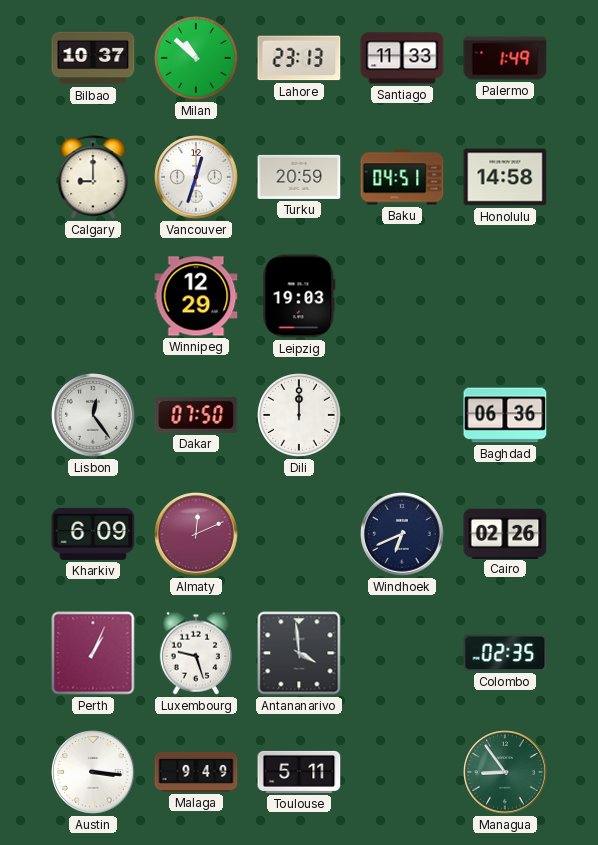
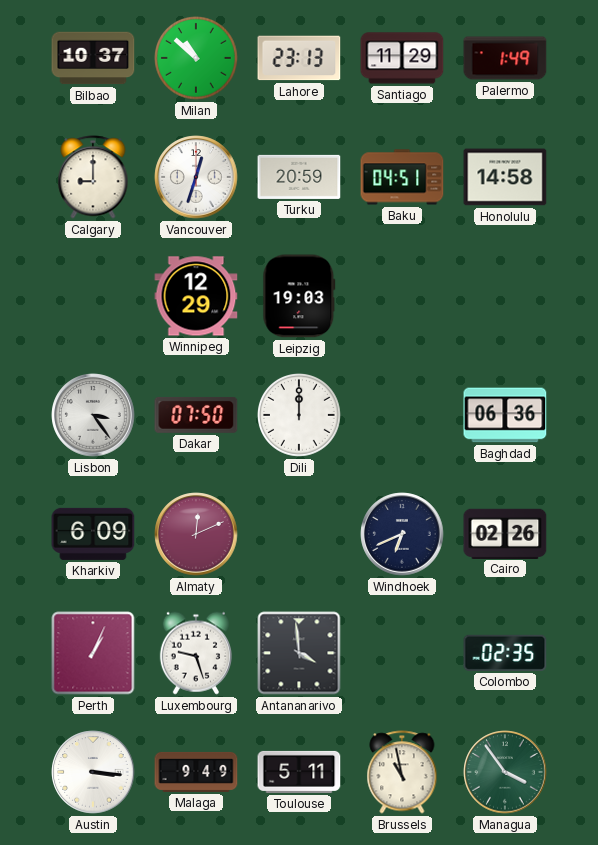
Santiago: 11:33 -> 11:29
Lisbon: 12:24 -> 3:24
Brussels: none -> 10:58
Managua: 8:54 -> 3:54
